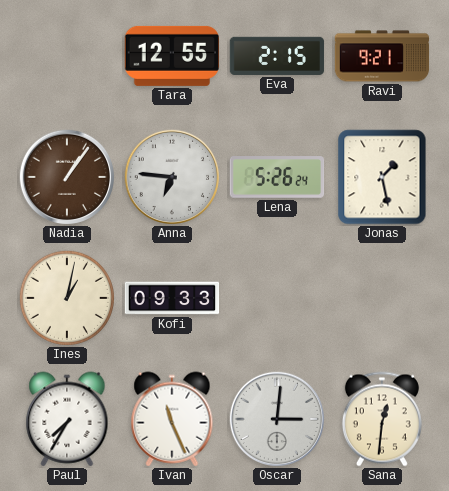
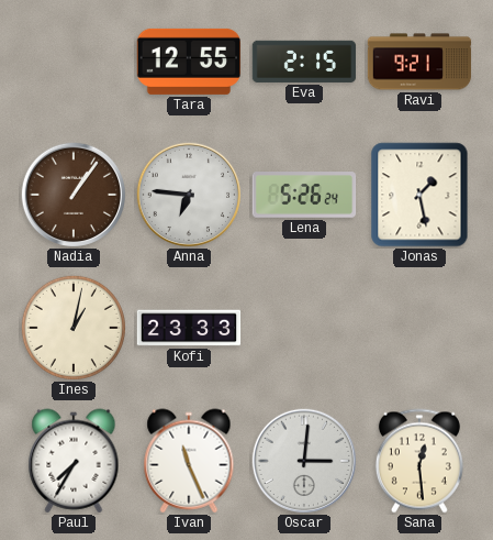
Kofi: 09:33 -> 23:33
Sana: 12:31 -> 12:29
